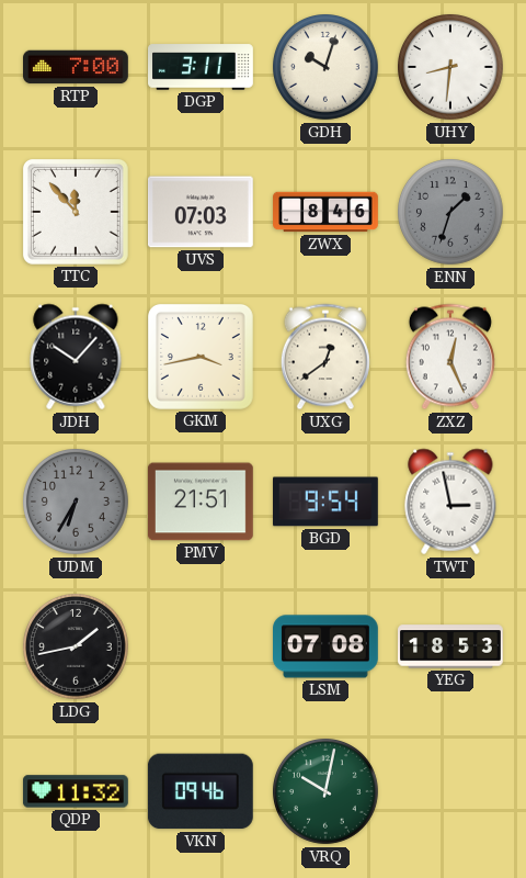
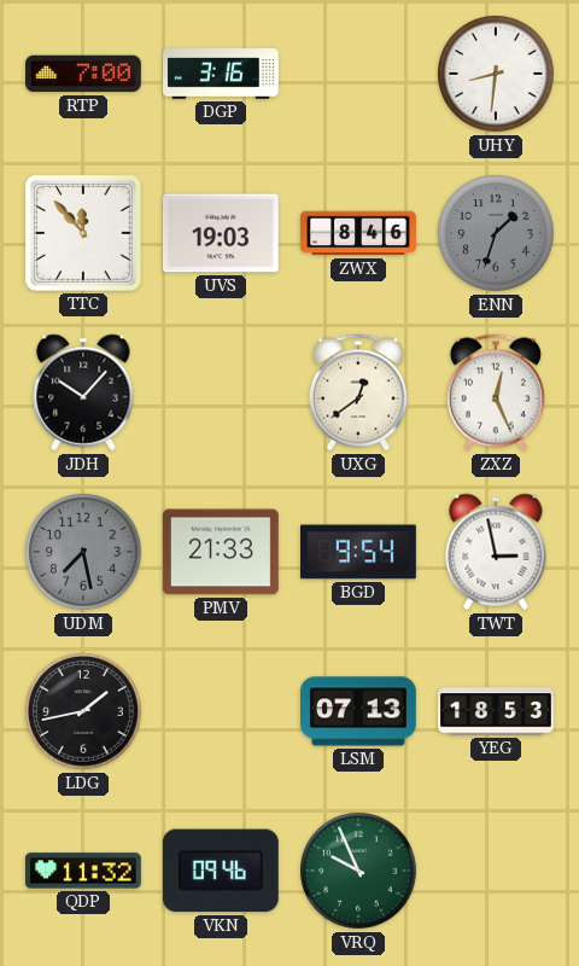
DGP: 3:11 -> 3:16
GDH: 10:03 -> none
UVS: 07:03 -> 19:03
GKM: 3:43 -> none
UDM: 6:35 -> 7:28
PMV: 21:51 -> 21:33
LSM: 07:08 -> 07:13
VRQ: 10:02 -> 9:56
